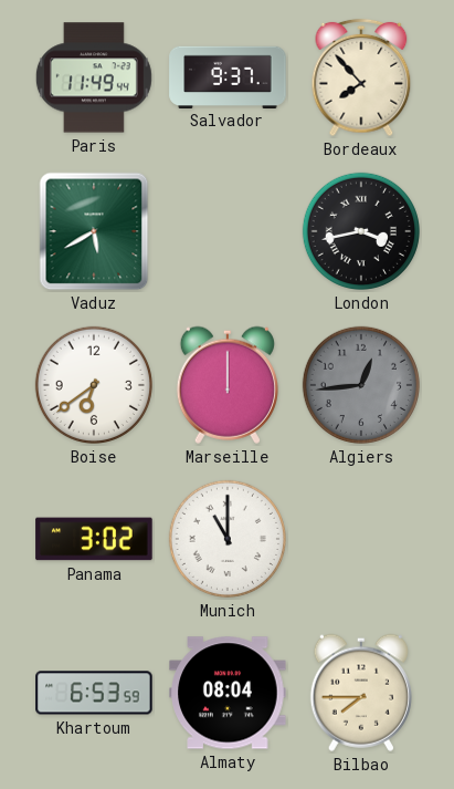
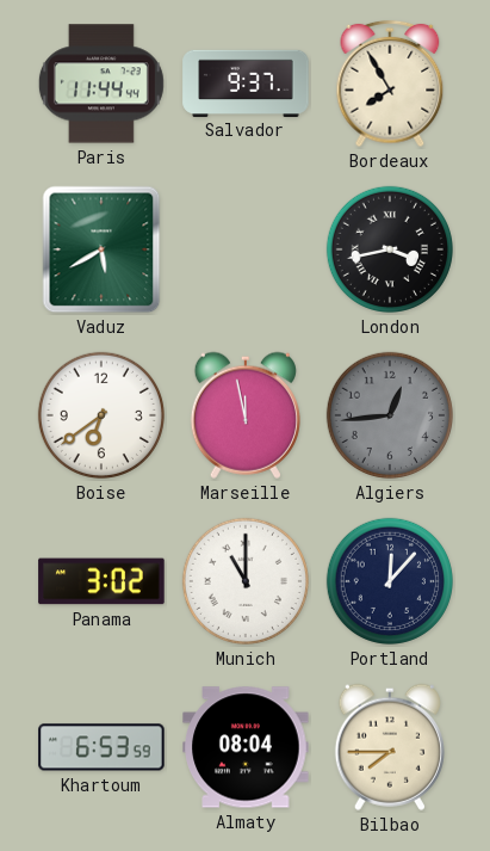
Paris: 11:49 -> 11:44
Bordeaux: 7:53 -> 7:55
Marseille: 12:00 -> 11:58
Portland: none -> 12:07
